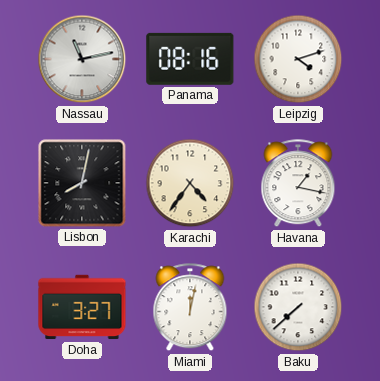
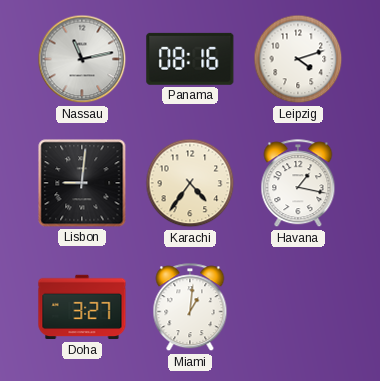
Lisbon: 8:02 -> 9:01
Miami: 12:02 -> 1:01
Baku: 7:38 -> none
